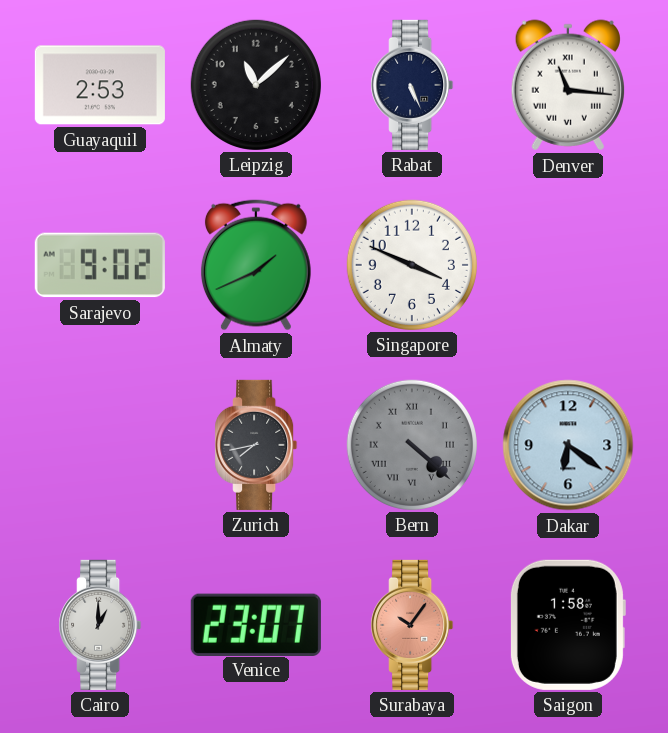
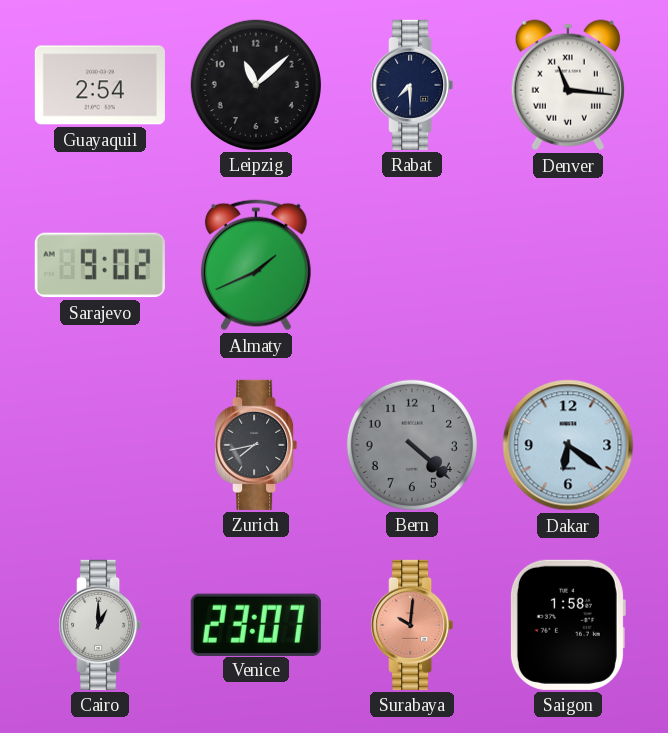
Guayaquil: 2:53 -> 2:54
Rabat: 5:26 -> 7:30
Singapore: 3:49 -> none
Bern numerals: Roman -> Arabic
Surabaya: 10:06 -> 10:01
